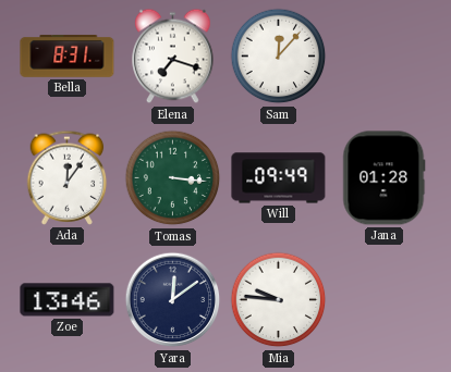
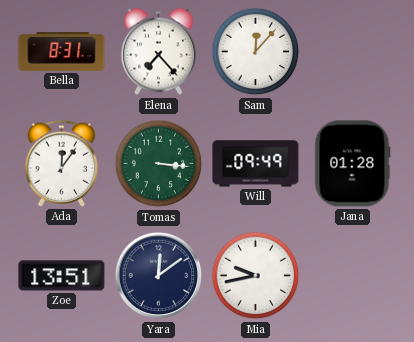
Elena: 7:18 -> 7:23
Zoe: 13:46 -> 13:51
Mia: 9:46 -> 9:43
